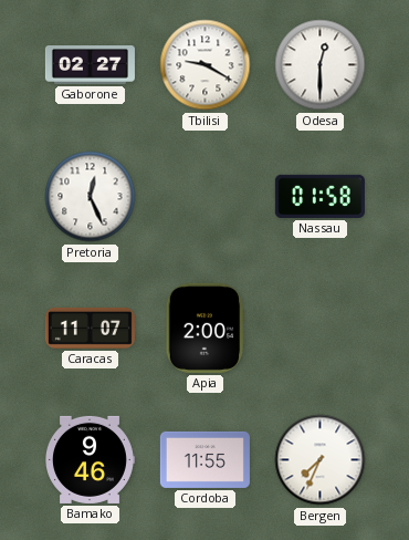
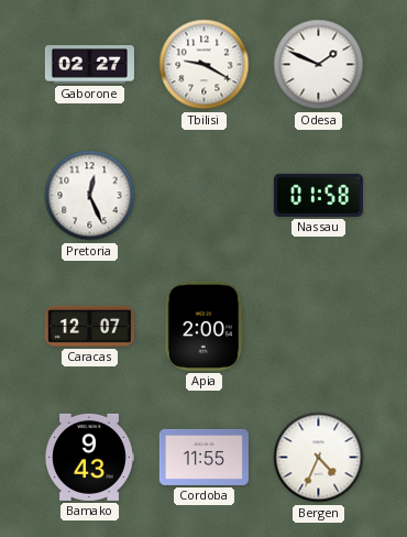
Odesa: 12:30 -> 1:49
Caracas: 11:07 -> 12:07
Bamako: 9:46 -> 9:43
Bergen: 7:34 -> 4:34
